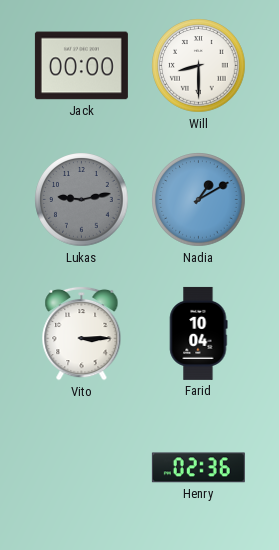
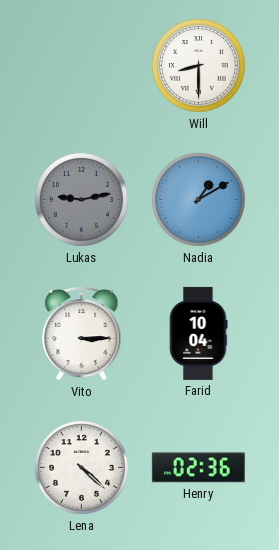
Jack: 00:00 -> none
Lena: none -> 4:22
